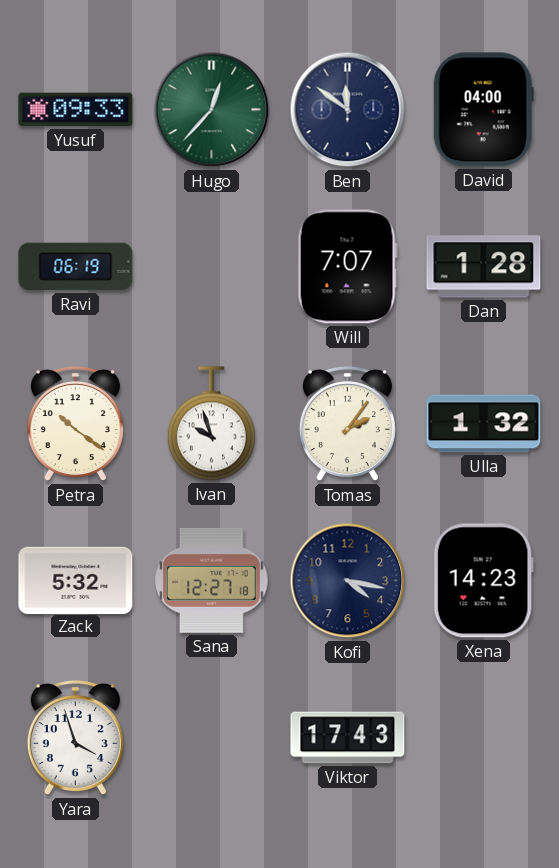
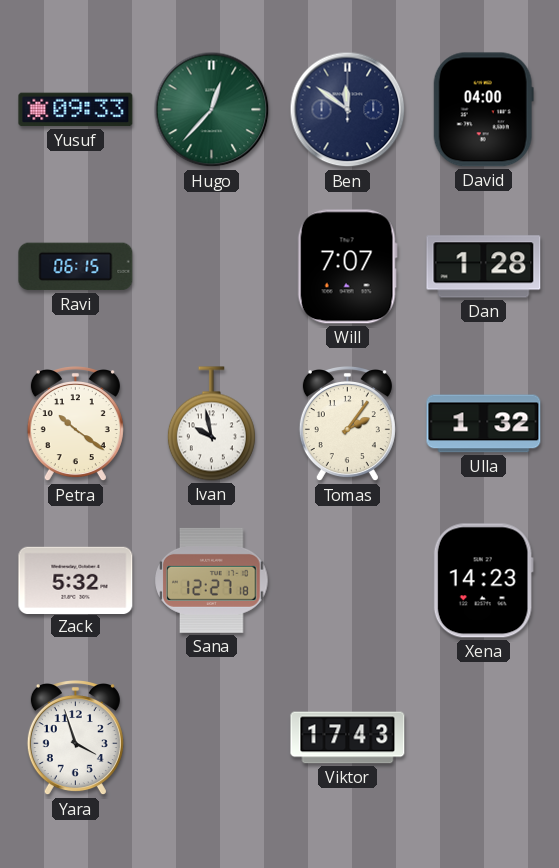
Ravi: 06:19 -> 06:15
Ivan: 9:57 -> 9:58
Kofi: 4:17 -> none
